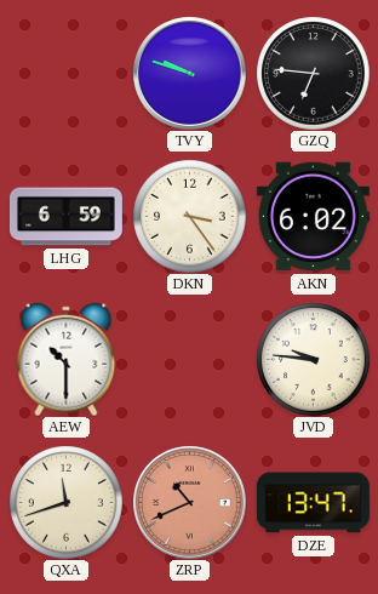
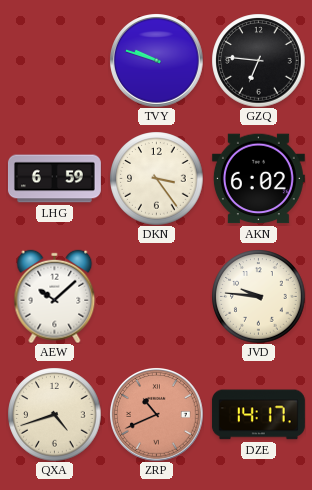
AEW: 10:30 -> 10:08
QXA: 11:42 -> 4:42
DZE: 13:47 -> 14:17
